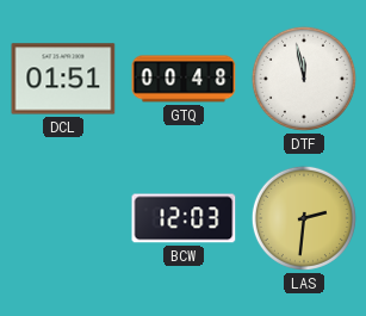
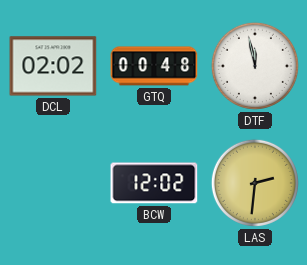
DCL: 01:51 -> 02:02
BCW: 12:03 -> 12:02
